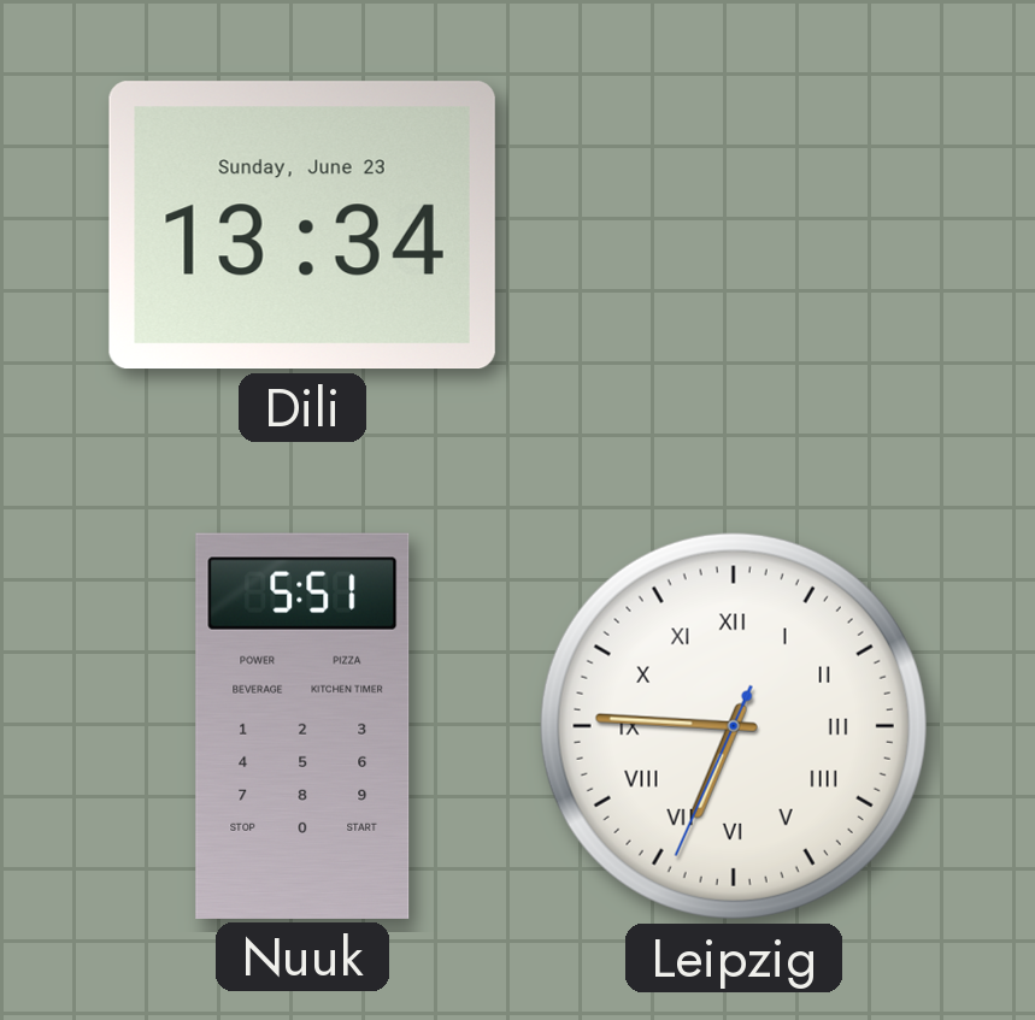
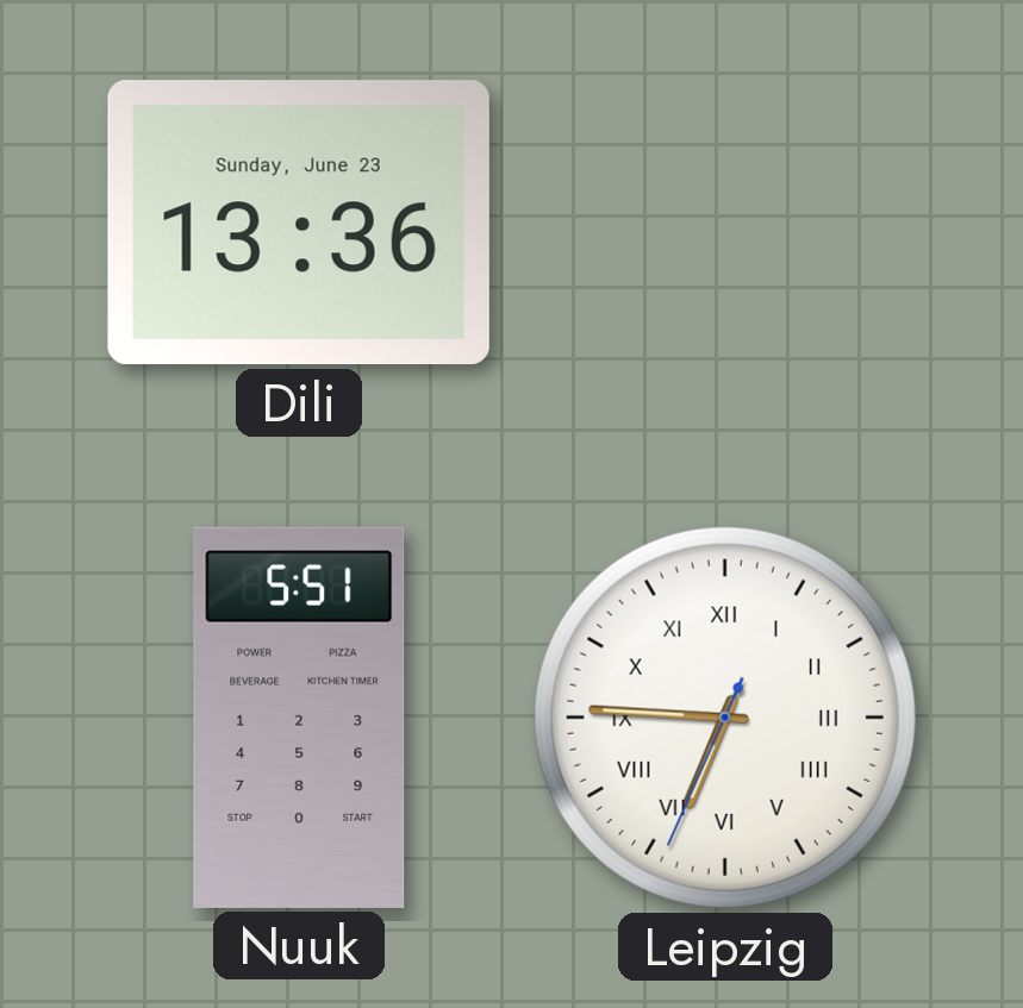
Dili: 13:34 -> 13:36
